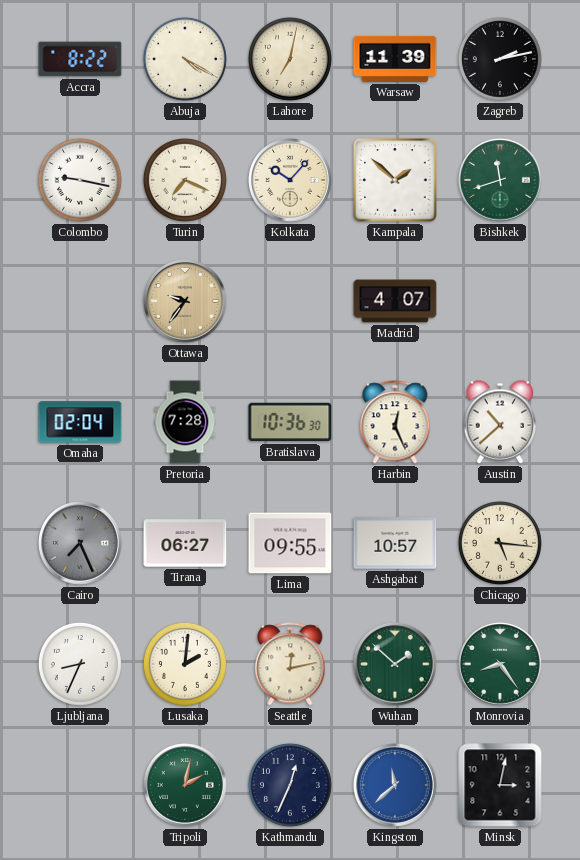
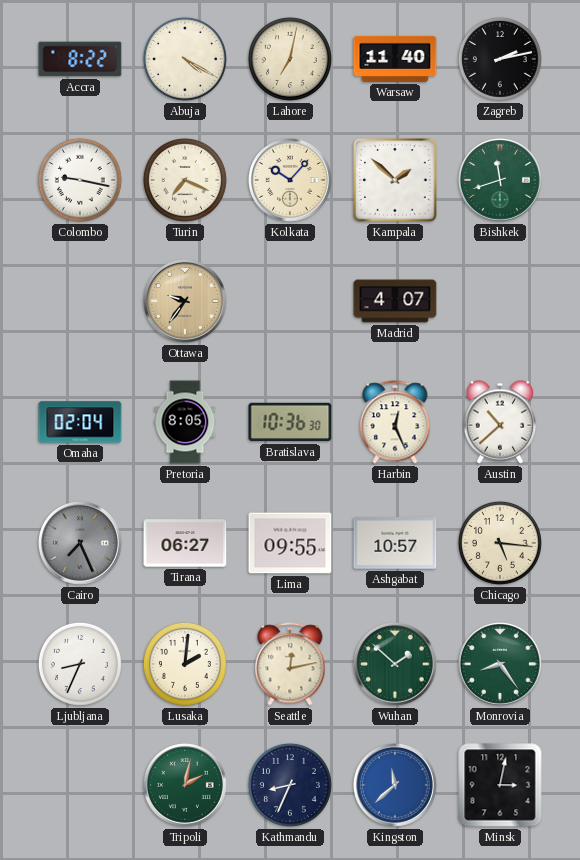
Warsaw: 11:39 -> 11:40
Pretoria: 7:28 -> 8:05
Kathmandu: 12:34 -> 8:34
